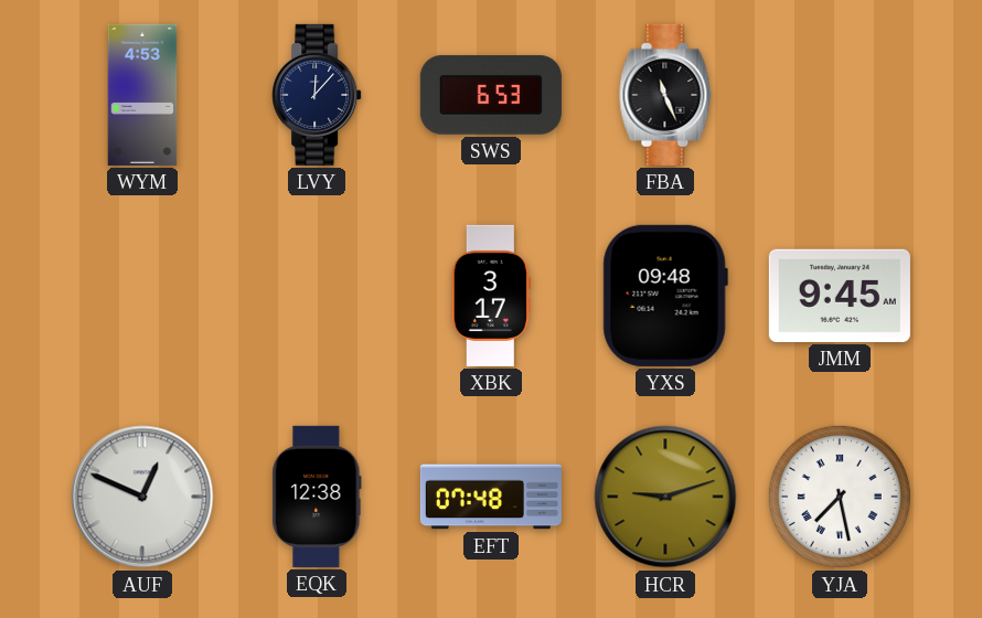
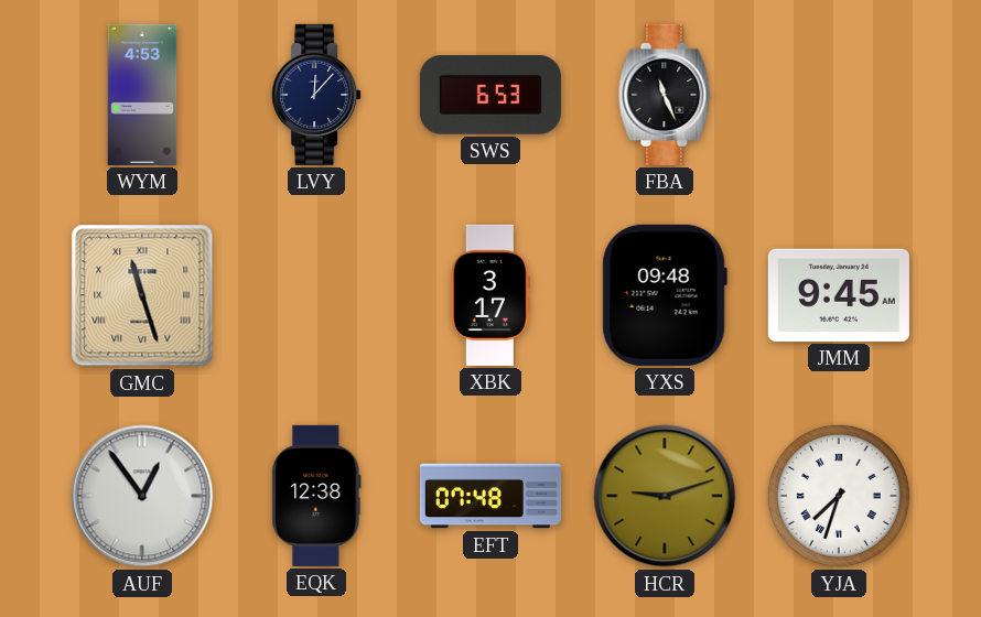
GMC: none -> 11:27
AUF: 12:49 -> 12:54
YJA: 7:28 -> 7:33
